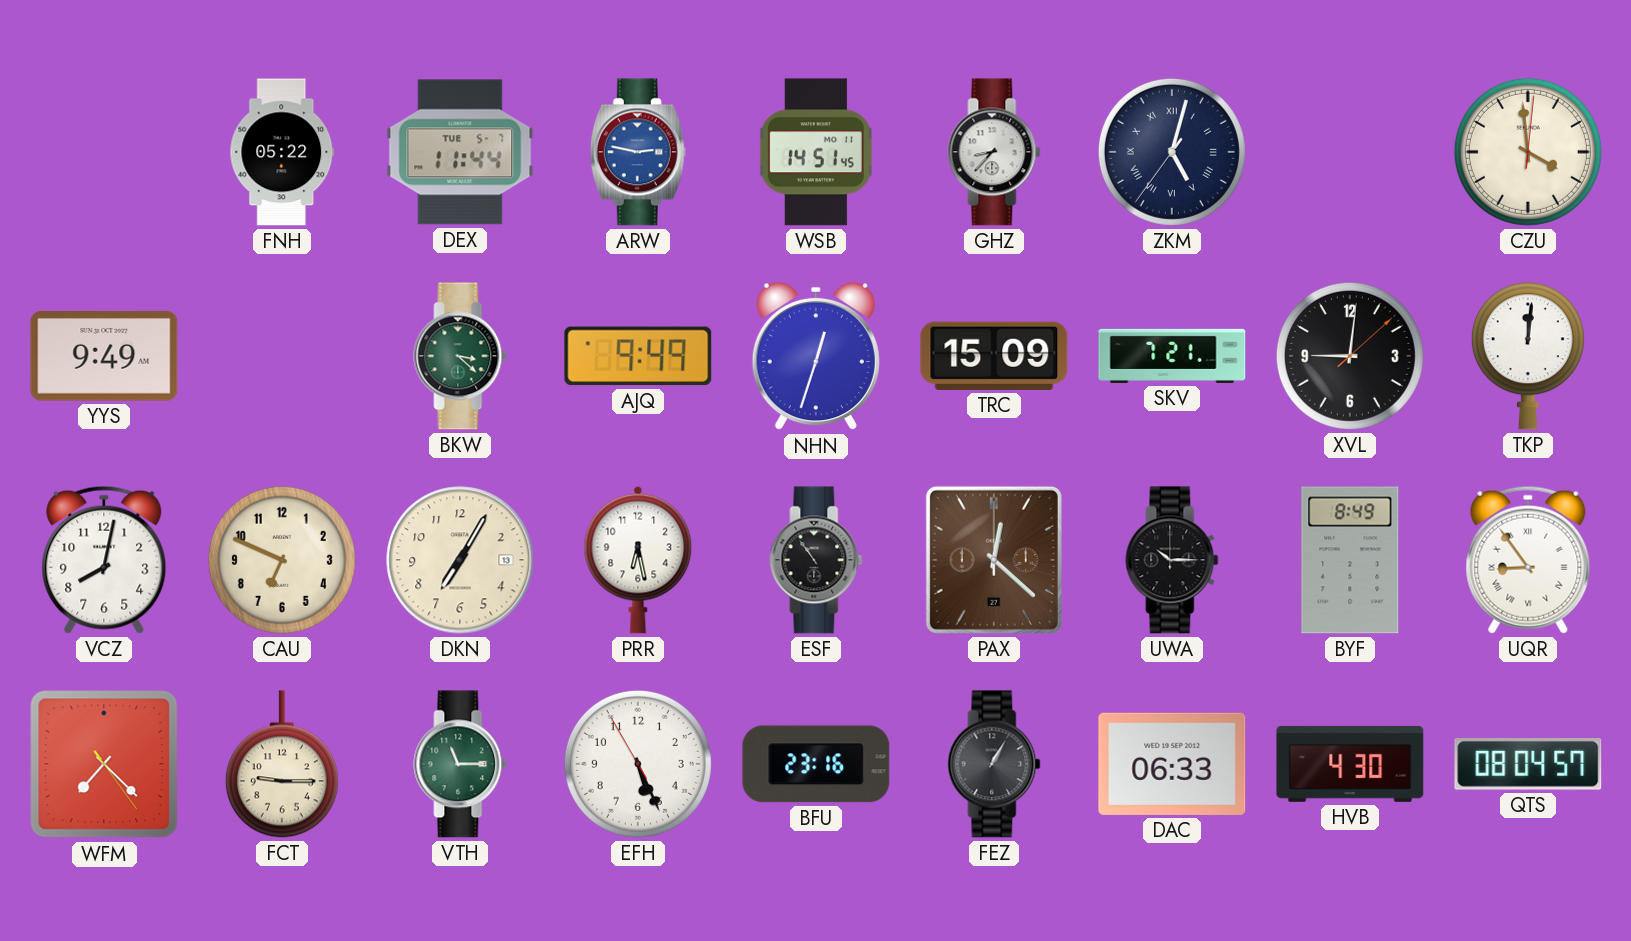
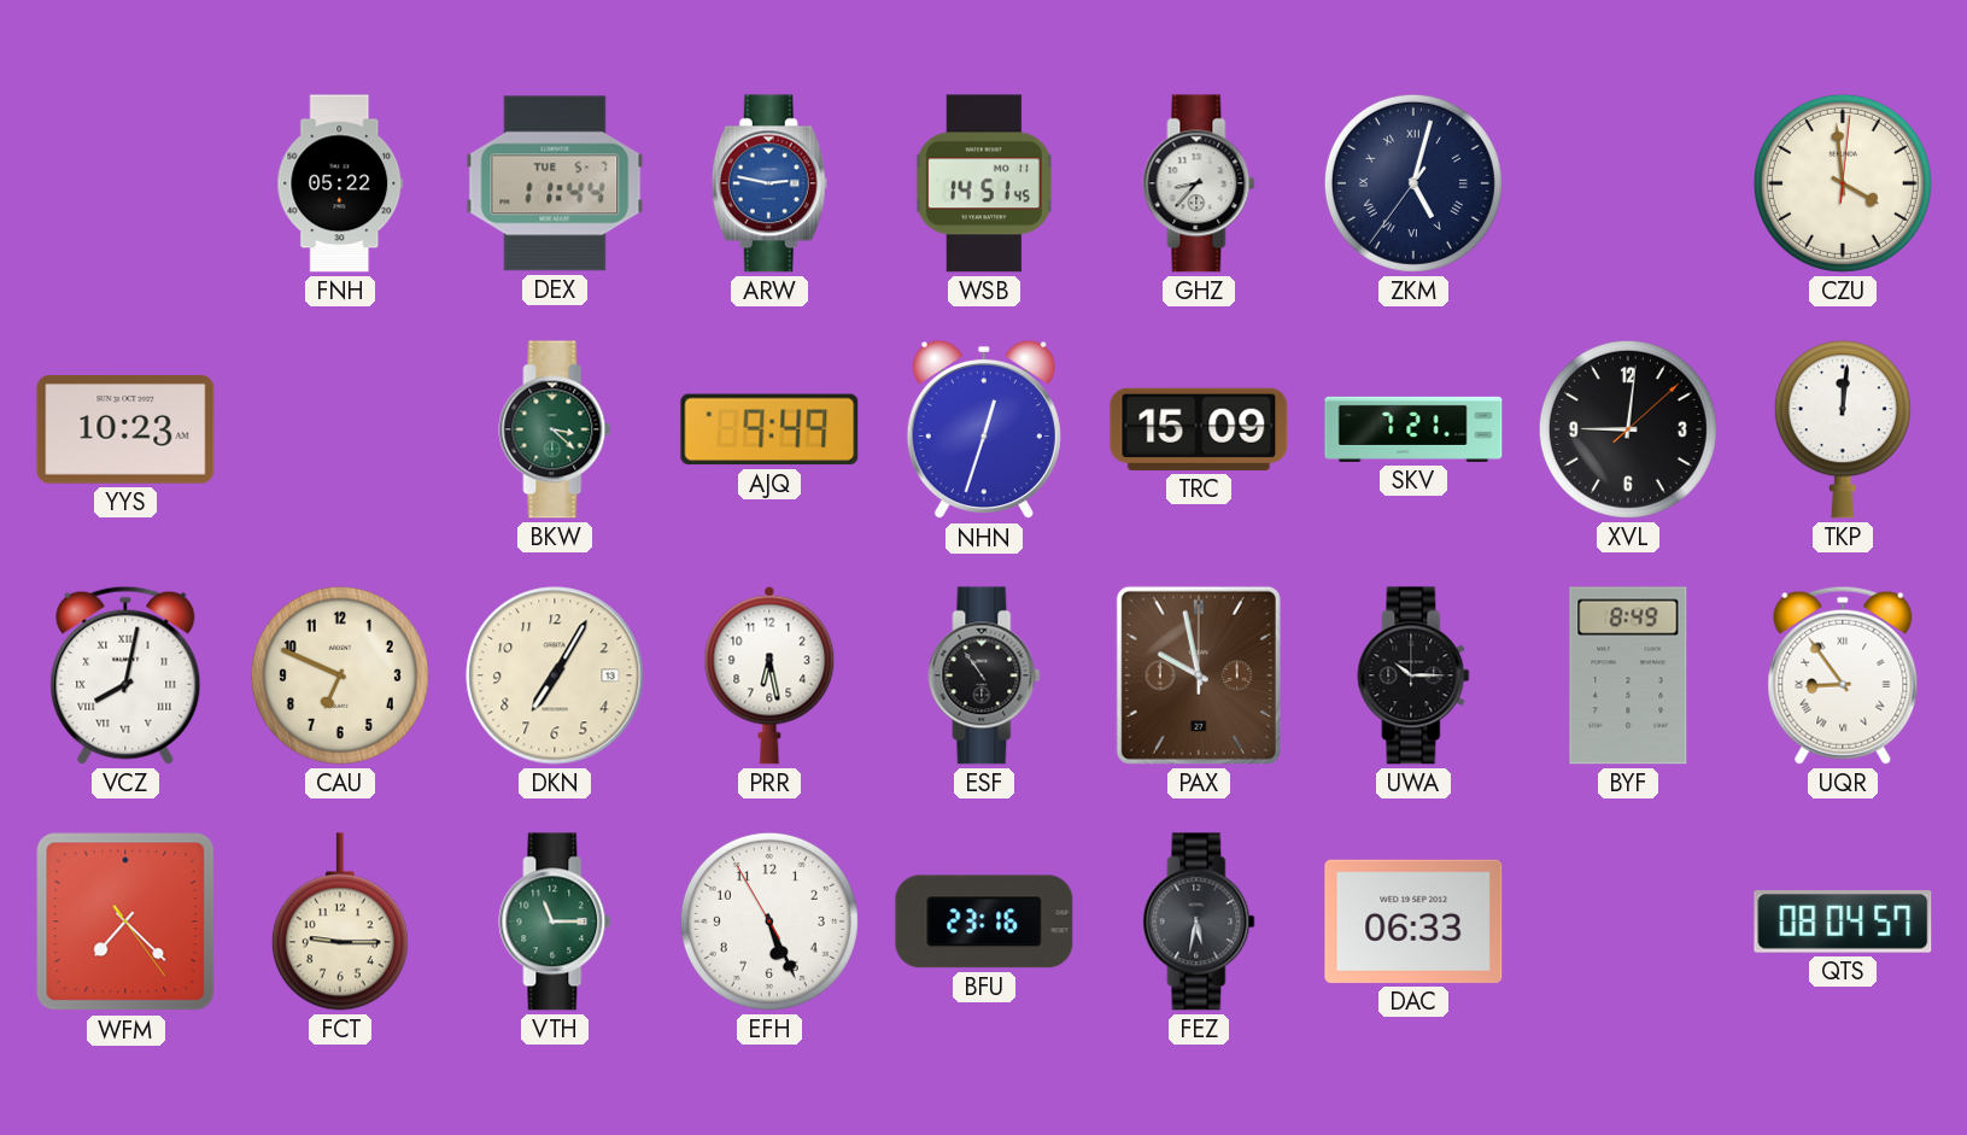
YYS: 9:49 -> 10:23
VCZ numerals: Arabic -> Roman
PAX: 12:22 -> 9:58
FEZ: 1:05 -> 5:32
HVB: 4:30 -> none
